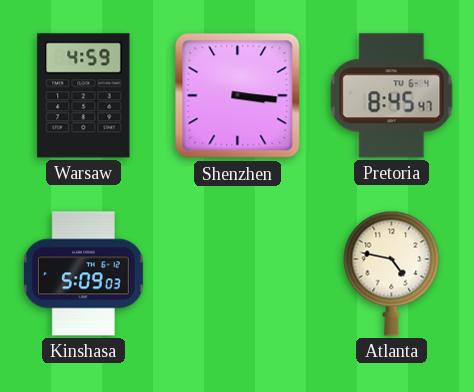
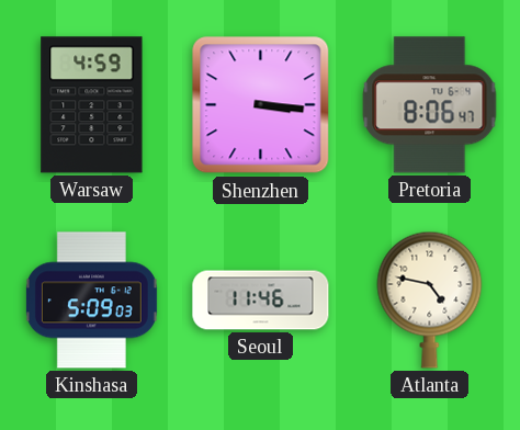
Pretoria: 8:45 -> 8:06
Seoul: none -> 11:46
